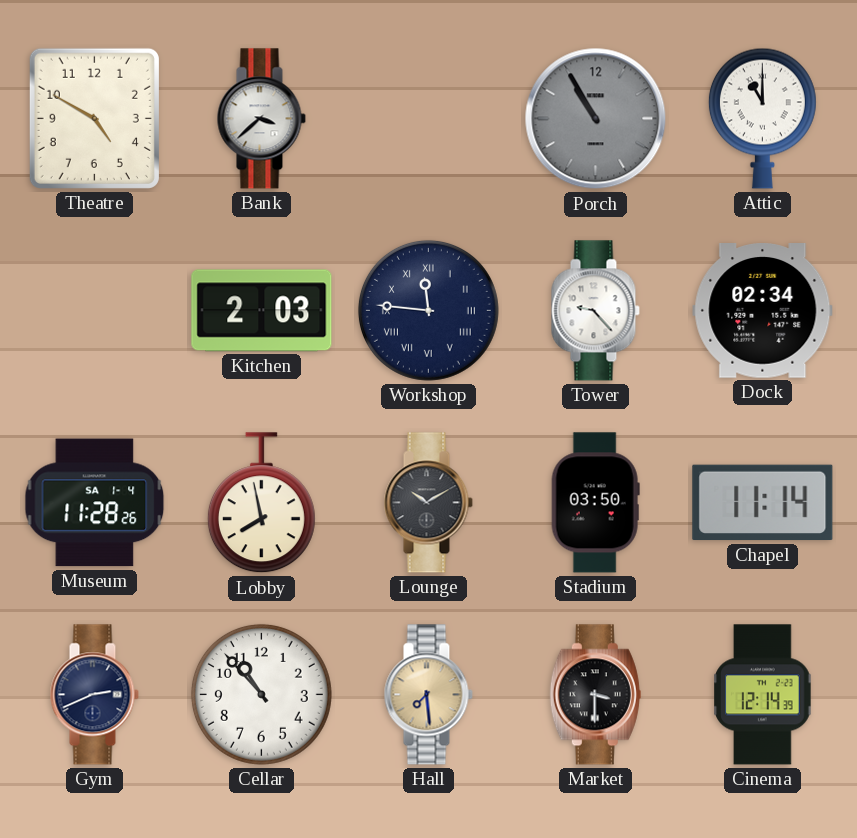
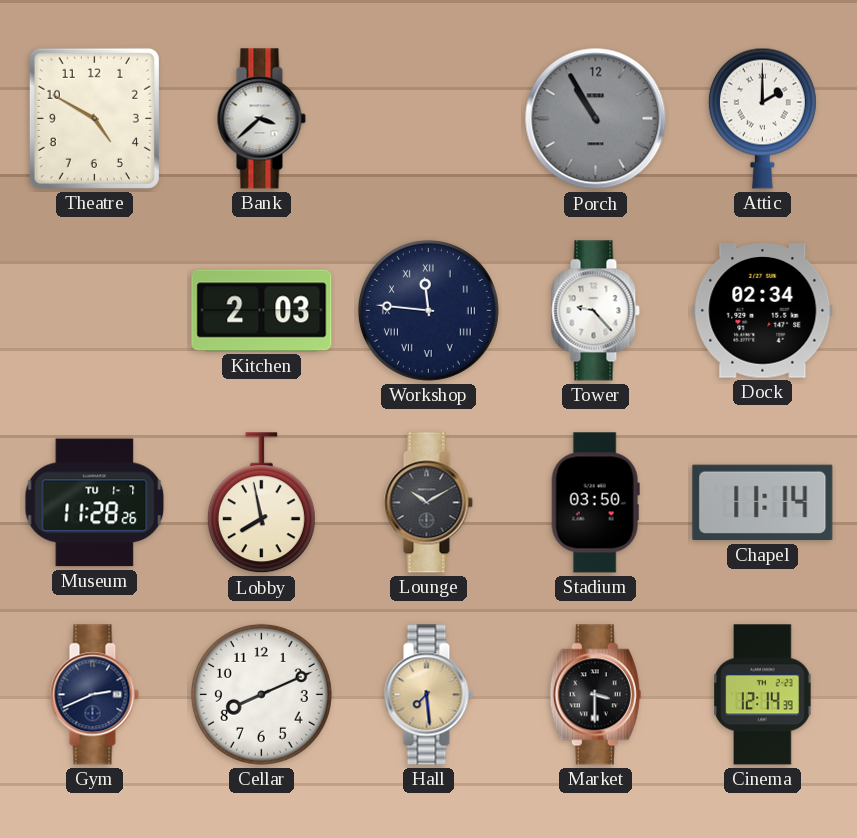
Attic: 11:00 -> 2:00
Museum date: SA 1-4 -> TU 1-7
Cellar: 10:53 -> 8:11
